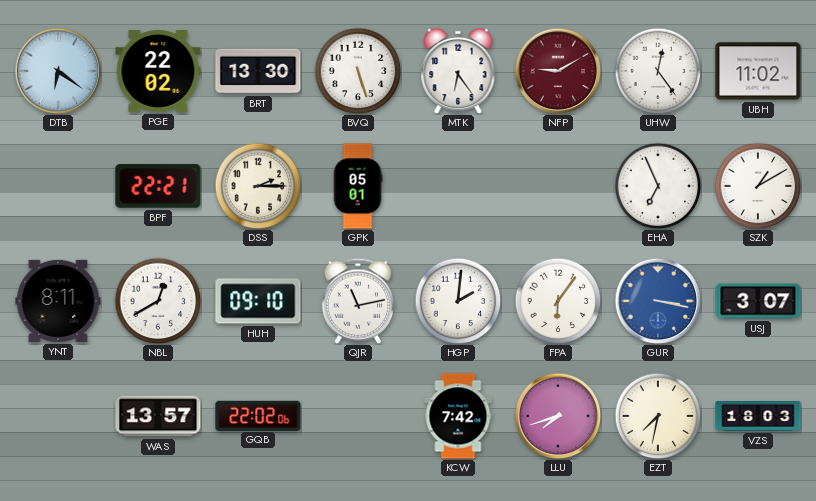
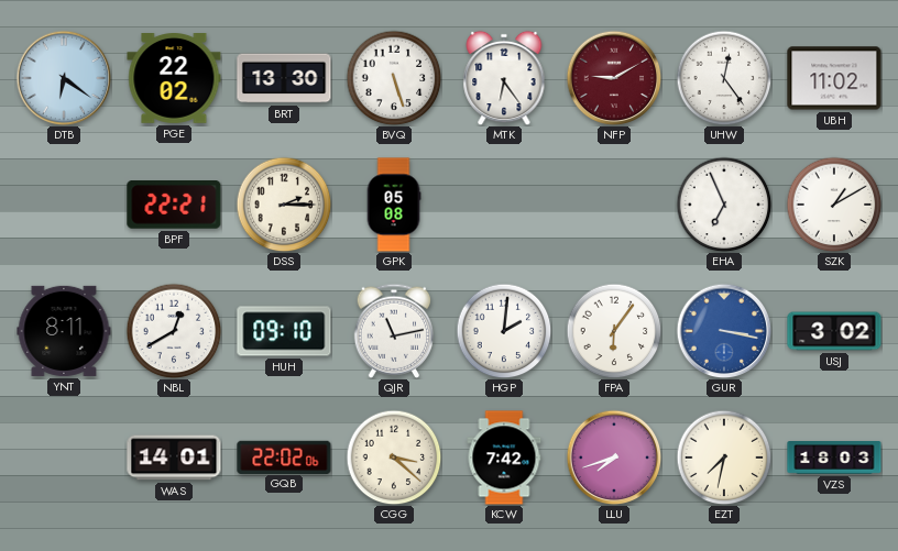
GPK: 05:01 -> 05:08
USJ: 3:07 -> 3:02
WAS: 13:57 -> 14:01
CGG: none -> 3:22
